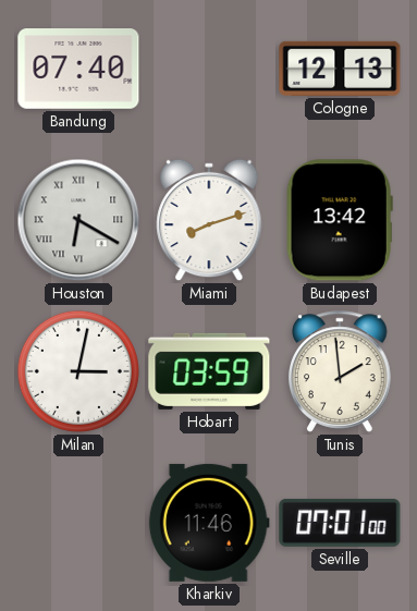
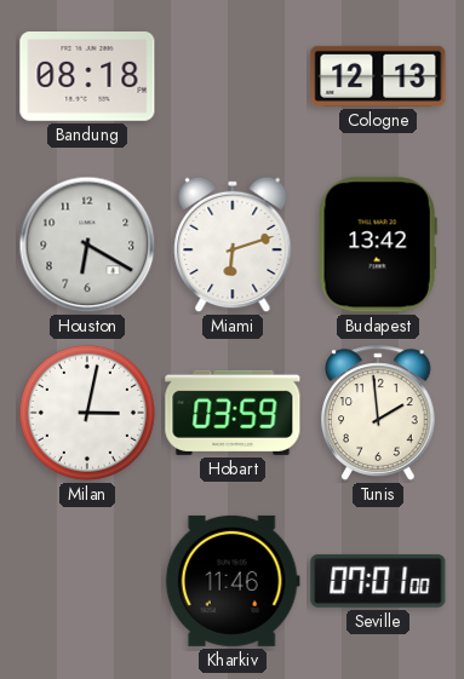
Bandung: 07:40 -> 08:18
Houston numerals: Roman -> Arabic
Miami: 8:12 -> 6:12
